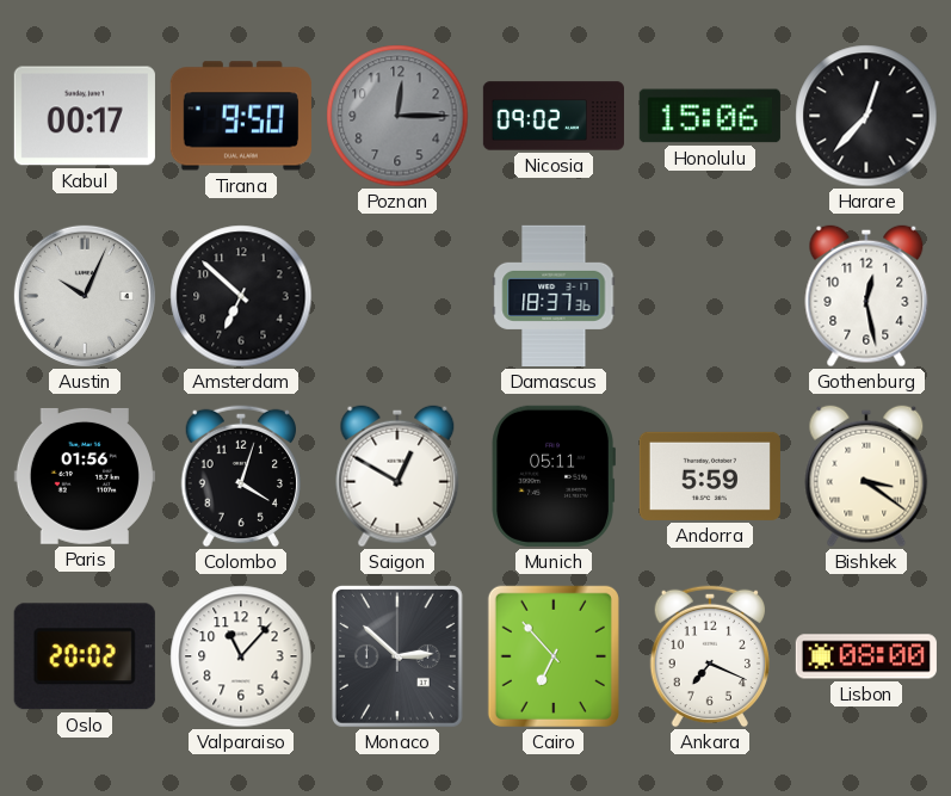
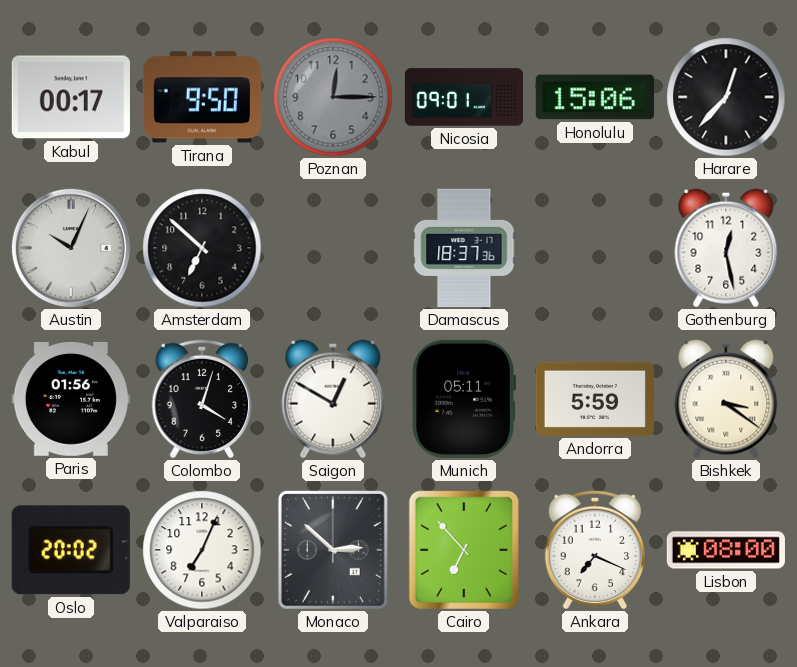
Nicosia: 09:02 -> 09:01
Valparaiso: 11:07 -> 7:04
